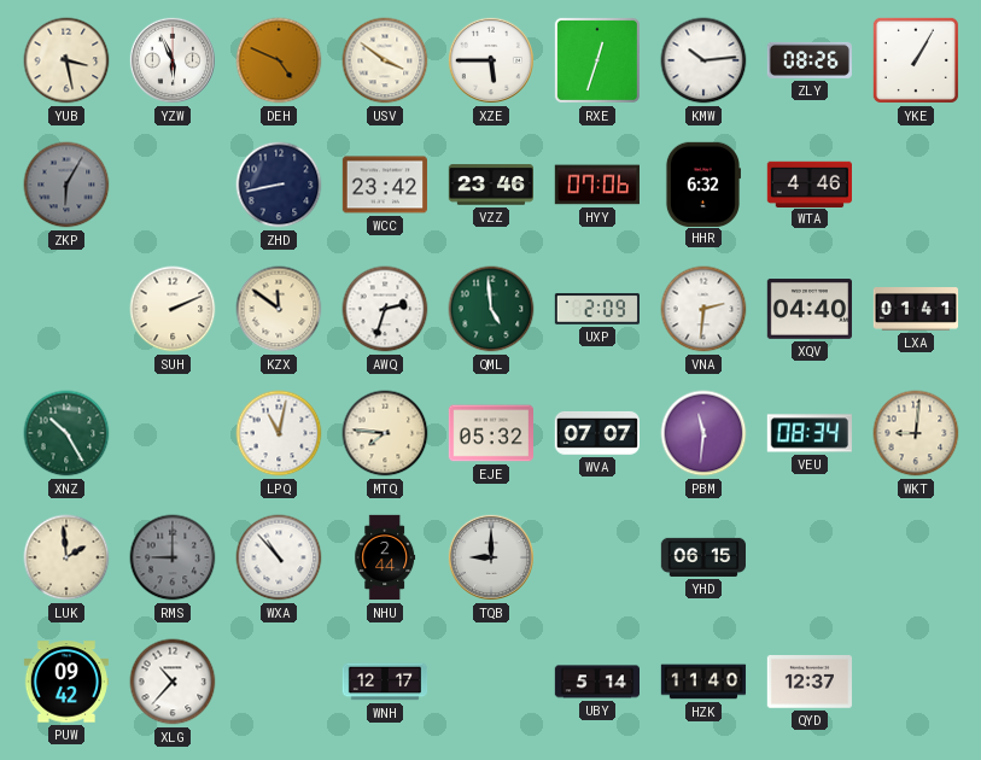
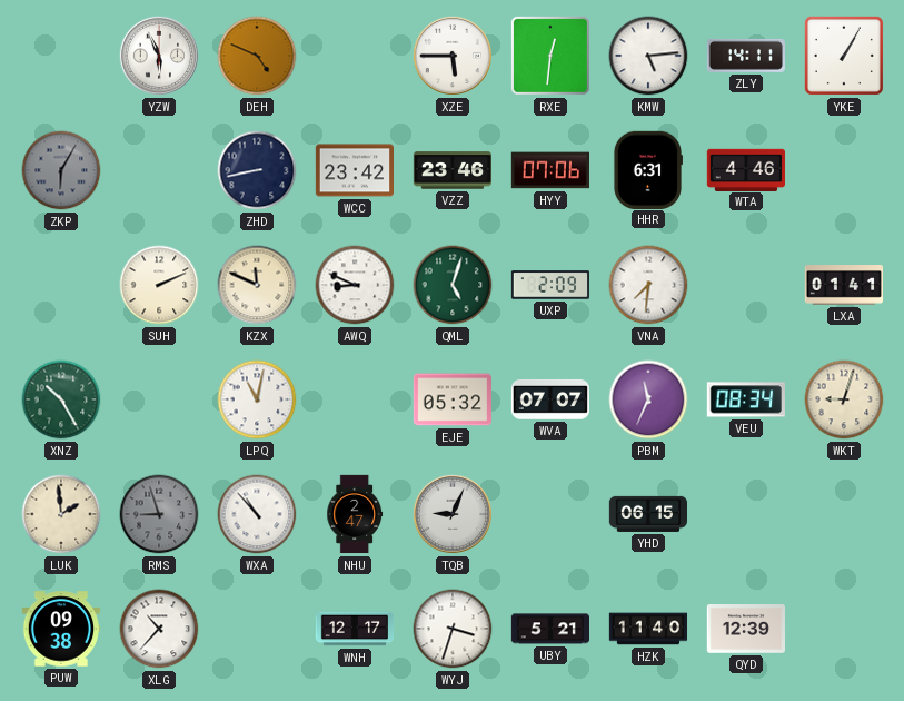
YUB: 3:28 -> none
USV: 3:51 -> none
RXE: 12:33 -> 12:31
KMW: 10:14 -> 5:14
ZLY: 08:26 -> 14:11
HHR: 6:32 -> 6:31
KZX: 11:51 -> 11:49
AWQ: 2:33 -> 8:49
QML: 4:59 -> 5:03
VNA: 2:31 -> 7:31
XQV: 04:40 -> none
MTQ: 7:46 -> none
PBM: 11:31 -> 11:34
WKT: 9:01 -> 9:03
RMS: 9:00 -> 8:57
NHU: 2:44 -> 2:47
TQB: 9:00 -> 9:04
PUW: 09:42 -> 09:38
WYJ: none -> 3:33
UBY: 5:14 -> 5:21
QYD: 12:37 -> 12:39
